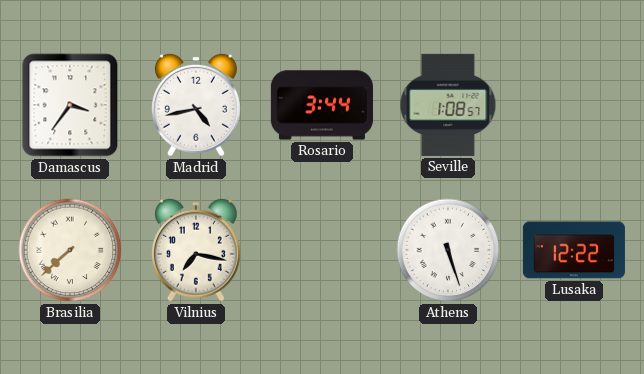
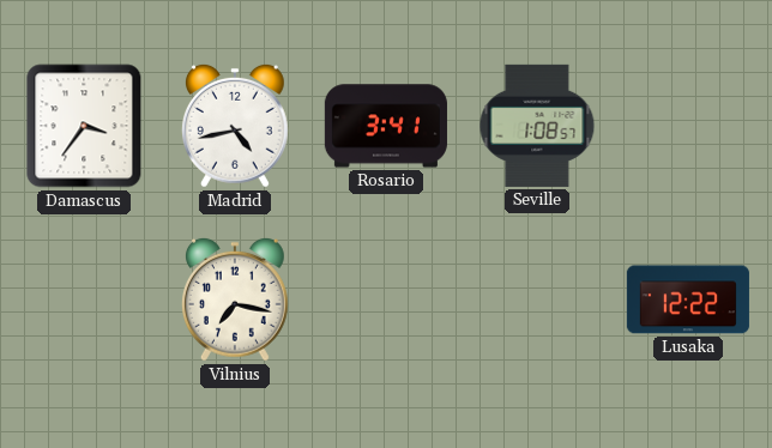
Rosario: 3:44 -> 3:41
Brasilia: 7:38 -> none
Athens: 5:27 -> none
